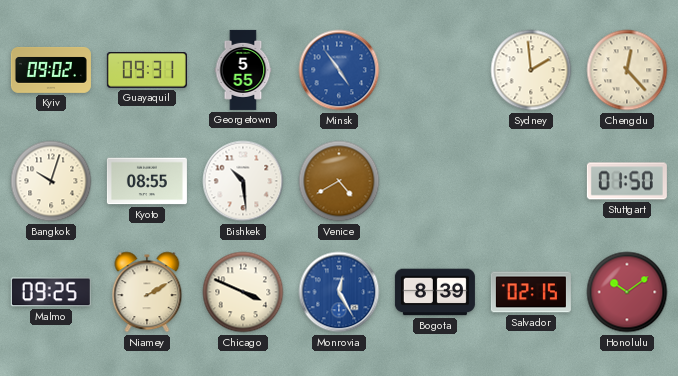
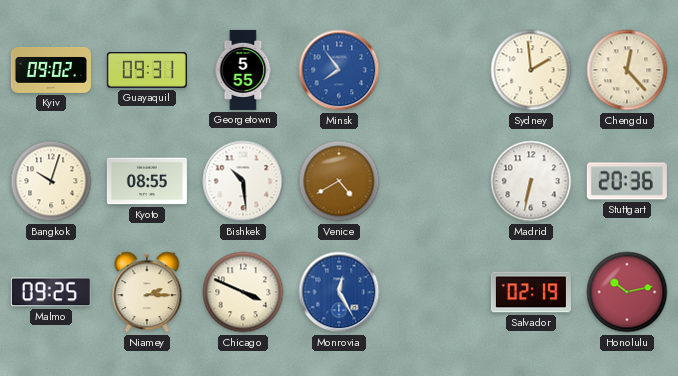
Minsk: 4:54 -> 7:54
Madrid: none -> 6:32
Stuttgart: 01:50 -> 20:36
Niamey: 2:10 -> 2:15
Bogota: 8:39 -> none
Salvador: 02:15 -> 02:19
Honolulu: 10:09 -> 10:13
